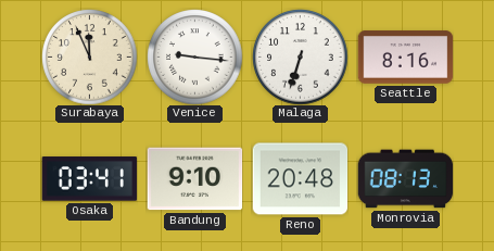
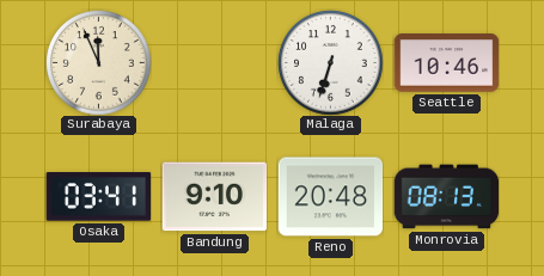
Venice: 9:16 -> none
Seattle: 8:16 -> 10:46
